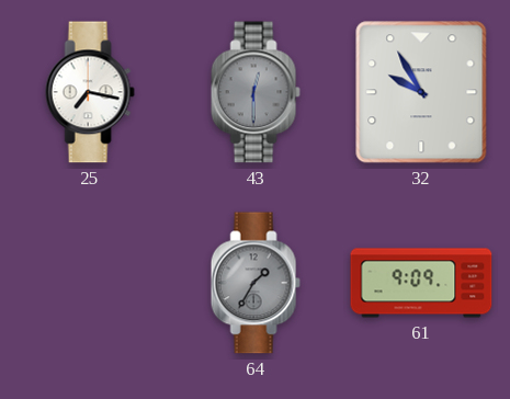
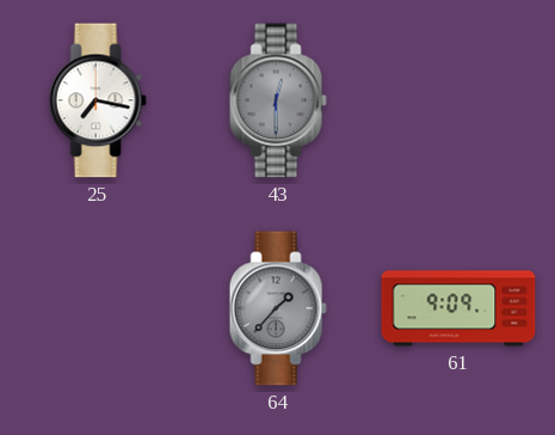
32: 9:55 -> none
64: 1:35 -> 1:37
